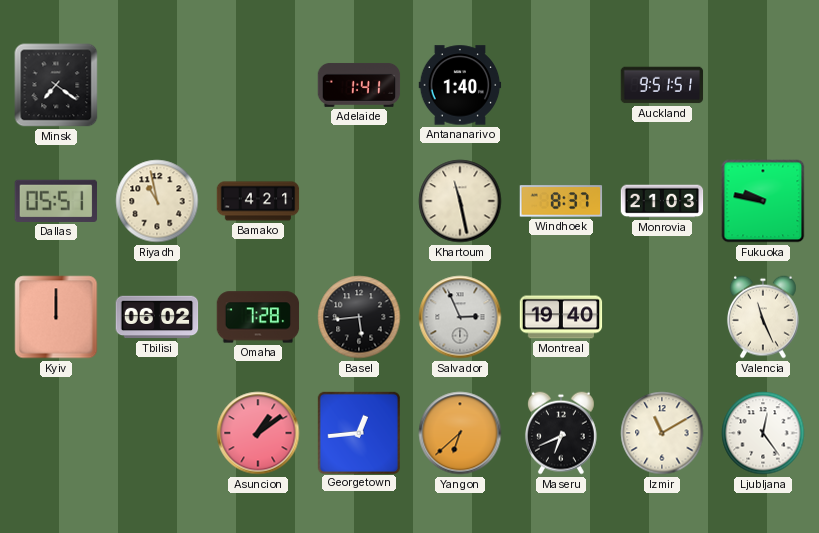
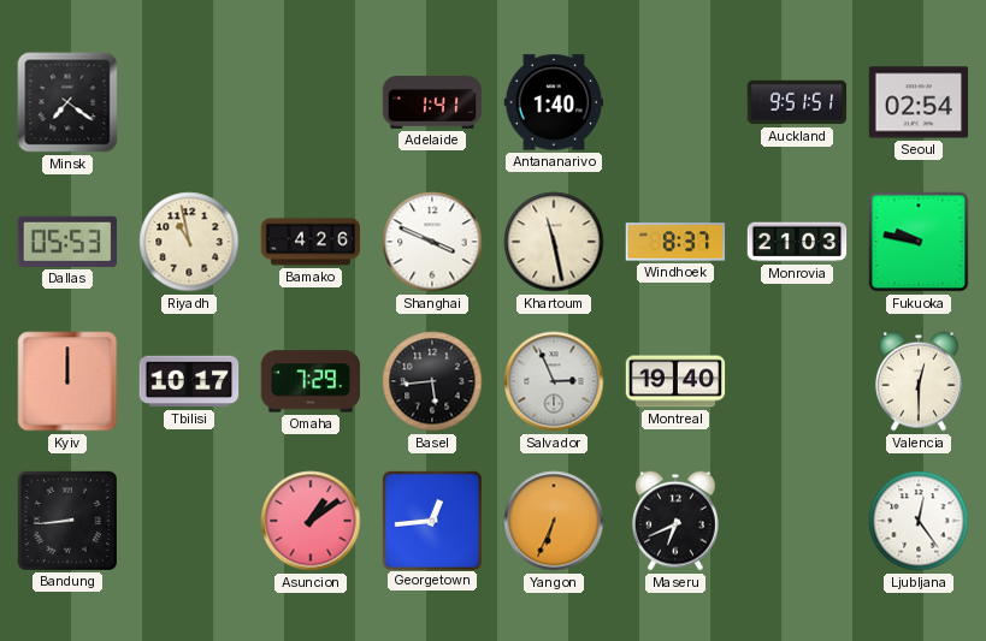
Seoul: none -> 02:54
Dallas: 05:51 -> 05:53
Bamako: 4:21 -> 4:26
Shanghai: none -> 3:49
Tbilisi: 06:02 -> 10:17
Omaha: 7:28 -> 7:29
Valencia: 11:26 -> 12:30
Bandung: none -> 8:44
Yangon: 6:38 -> 6:34
Izmir: 11:10 -> none
